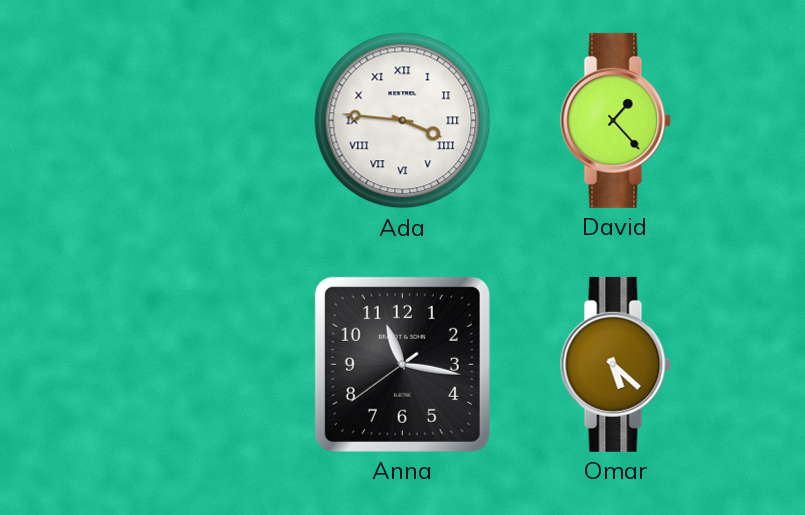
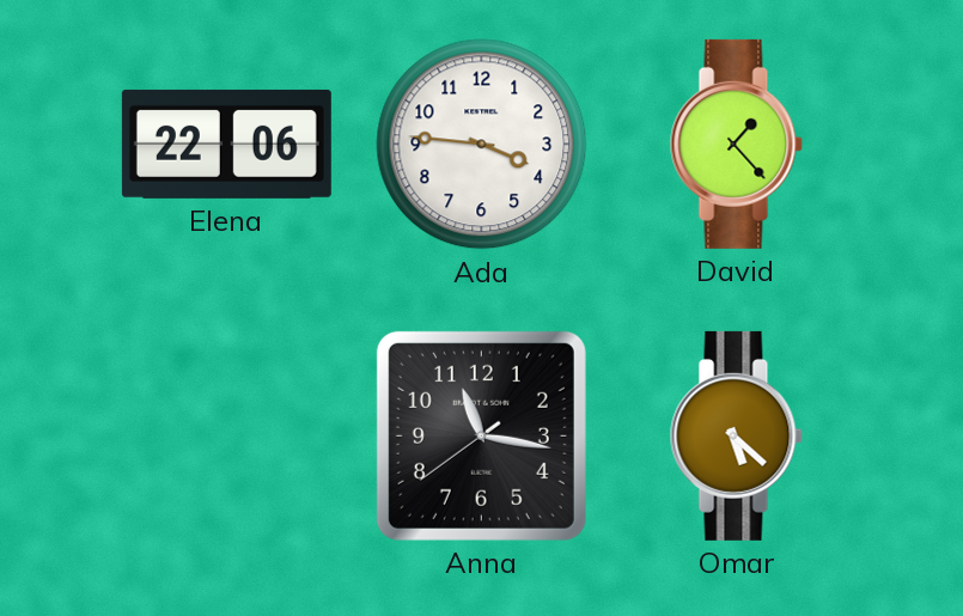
Elena: none -> 22:06
Ada numerals: Roman -> Arabic
